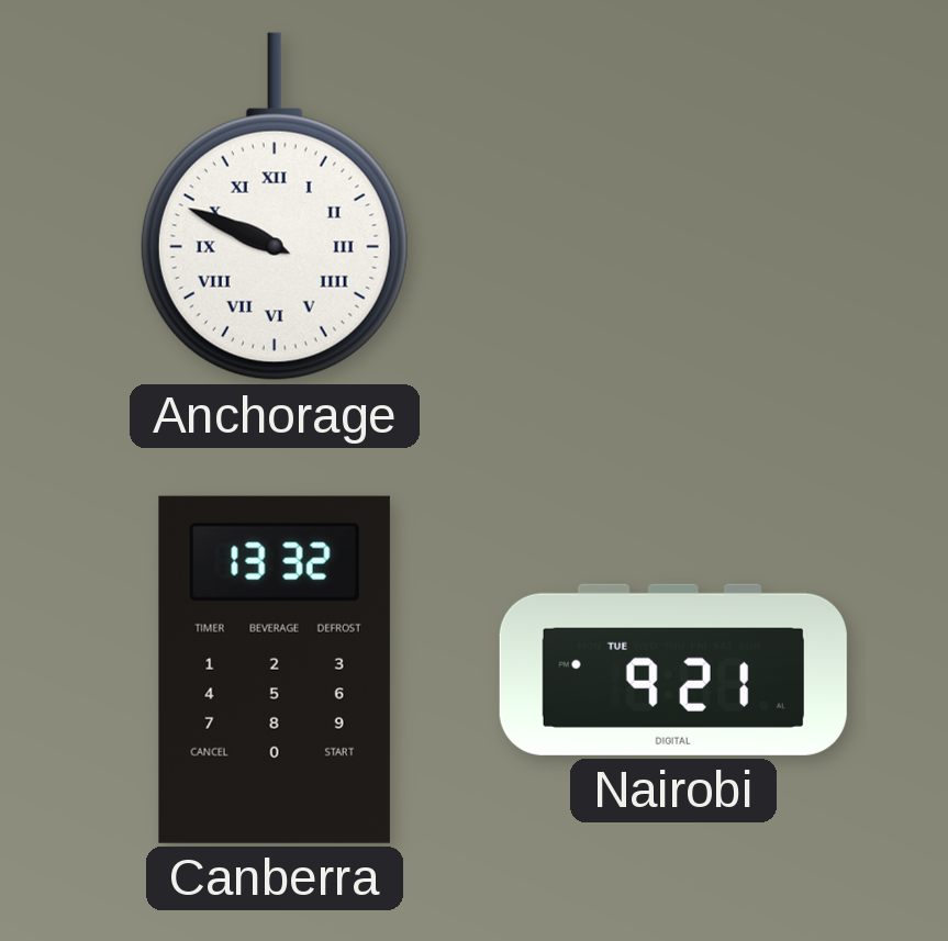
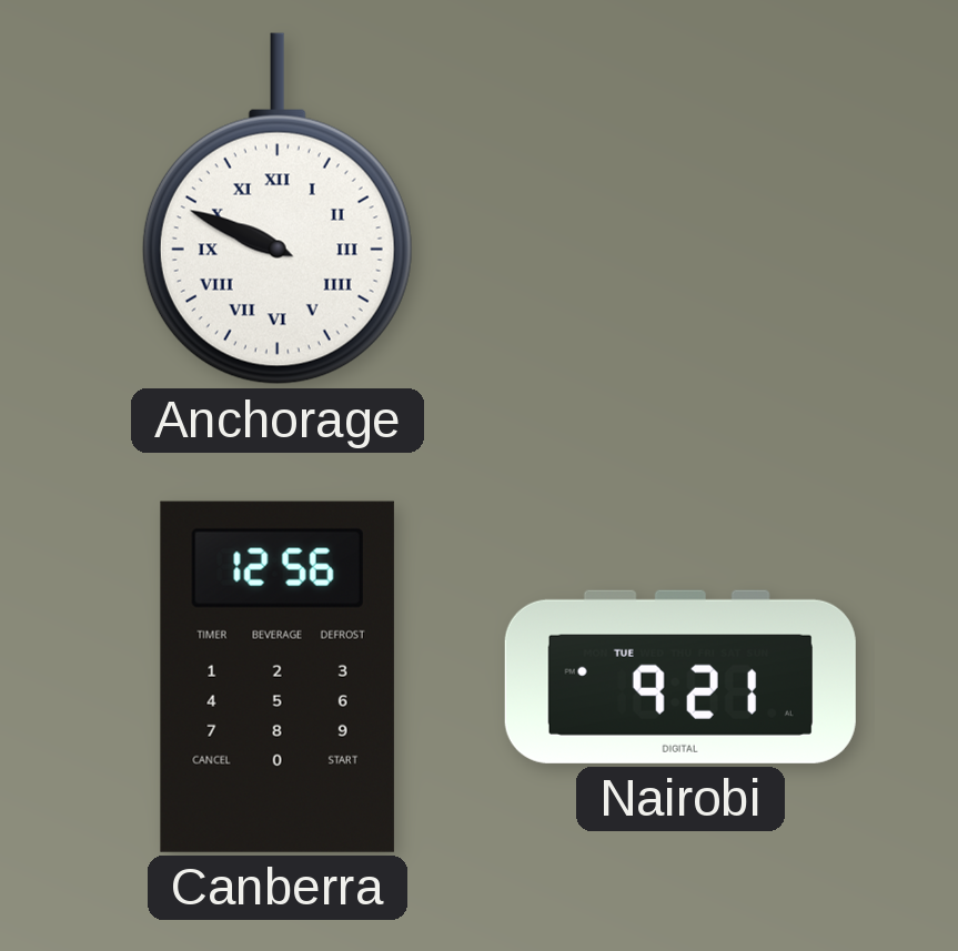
Canberra: 13:32 -> 12:56
